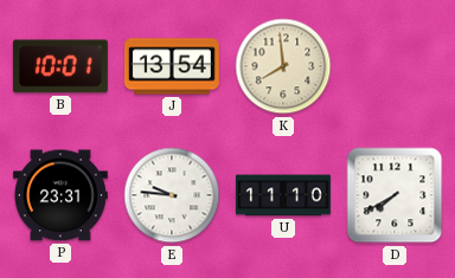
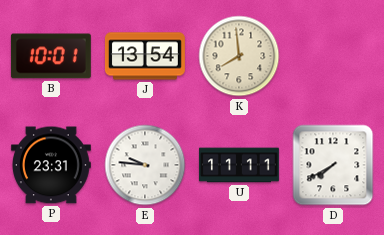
U: 11:10 -> 11:11
